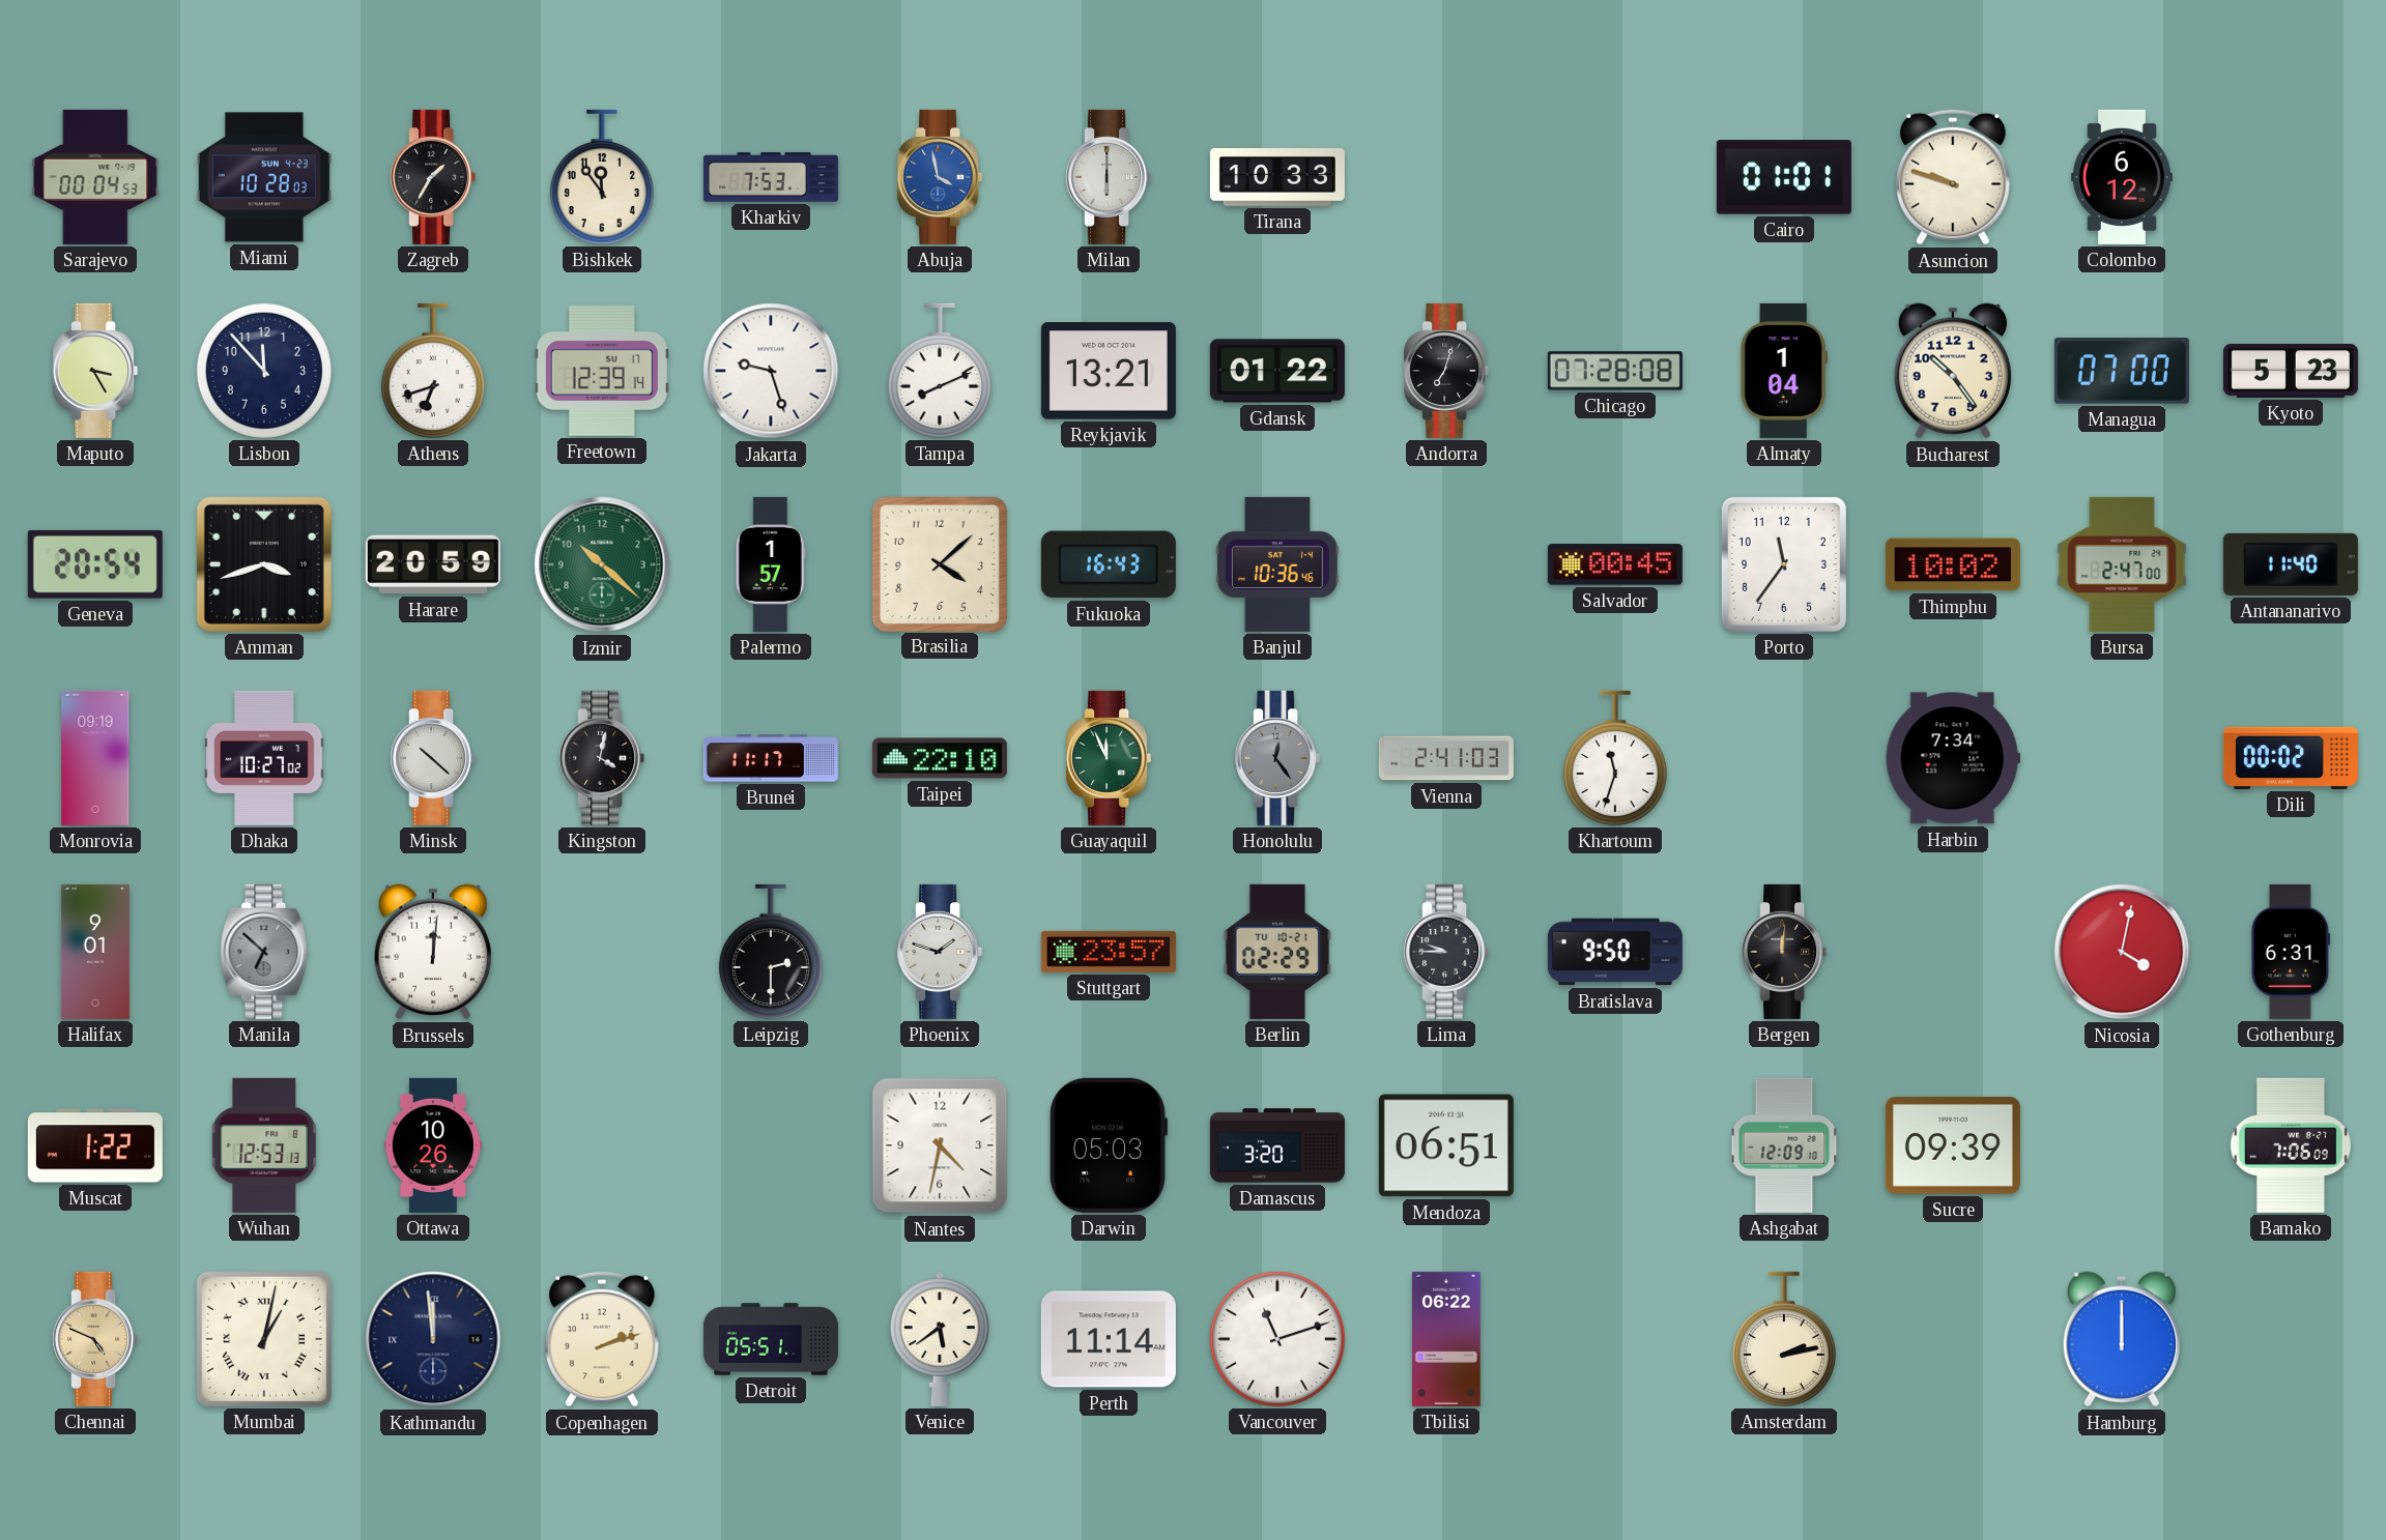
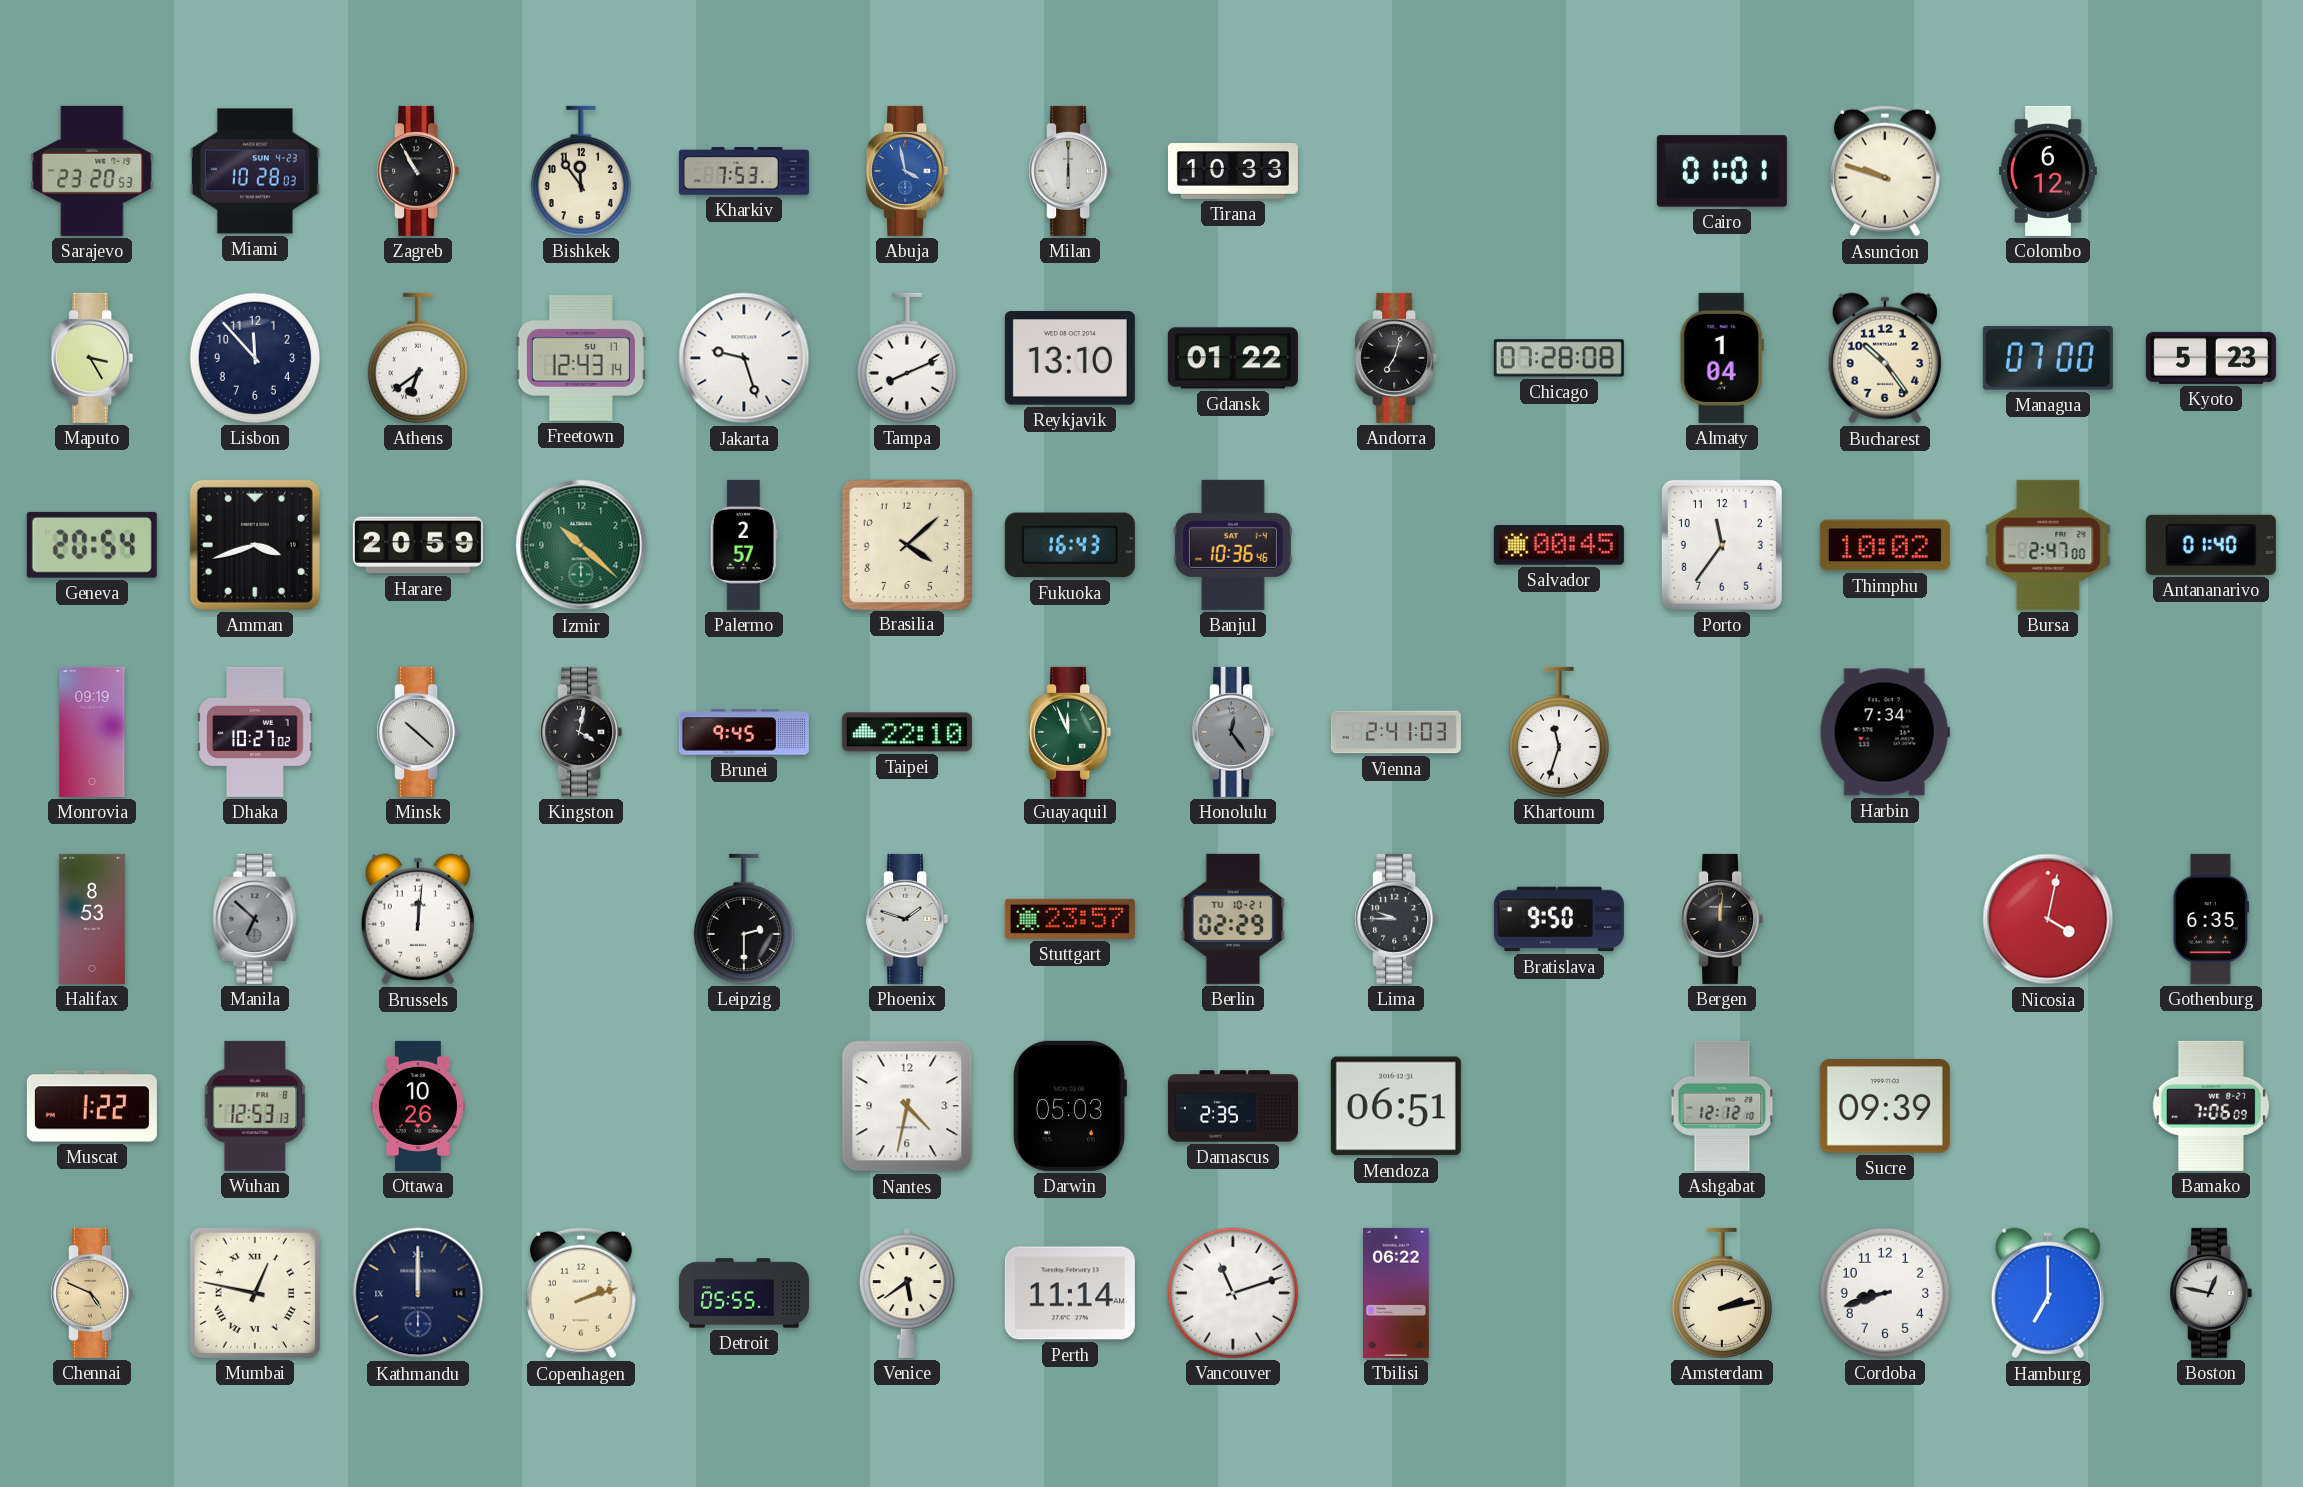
Sarajevo: 00:04 -> 23:20
Zagreb: 1:35 -> 10:55
Athens: 6:42 -> 6:39
Freetown: 12:39 -> 12:43
Reykjavik: 13:21 -> 13:10
Palermo: 1:57 -> 2:57
Antananarivo: 11:40 -> 01:40
Brunei: 11:17 -> 9:45
Dili: 00:02 -> none
Halifax: 9:01 -> 8:53
Gothenburg: 6:31 -> 6:35
Damascus: 3:20 -> 2:35
Ashgabat: 12:09 -> 12:12
Mumbai: 1:02 -> 12:47
Kathmandu: 11:59 -> 12:00
Detroit: 05:51 -> 05:55
Cordoba: none -> 8:42
Hamburg: 12:00 -> 7:00
Boston: none -> 12:47
